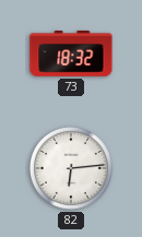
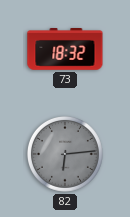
82 dial: white -> grey
